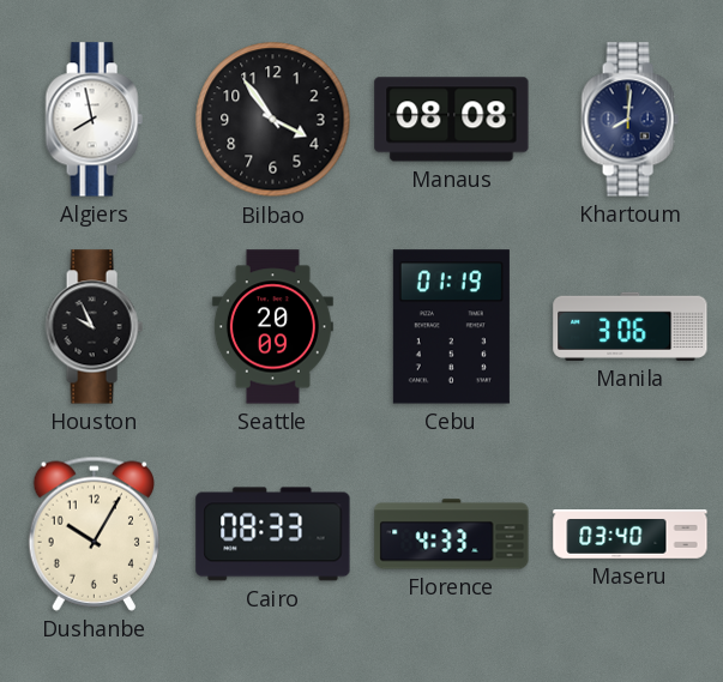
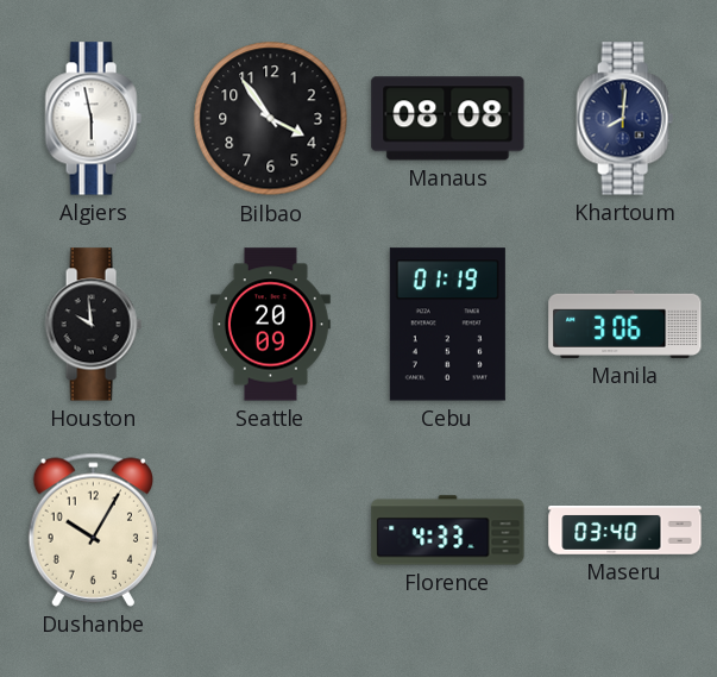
Algiers: 7:58 -> 5:58
Houston: 9:56 -> 9:59
Cairo: 08:33 -> none
